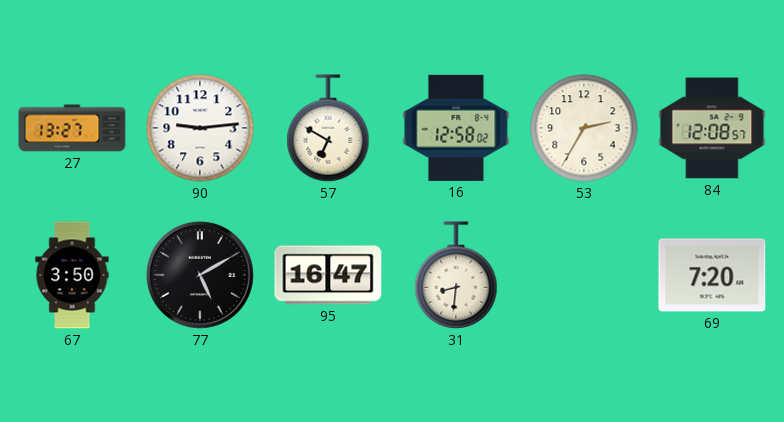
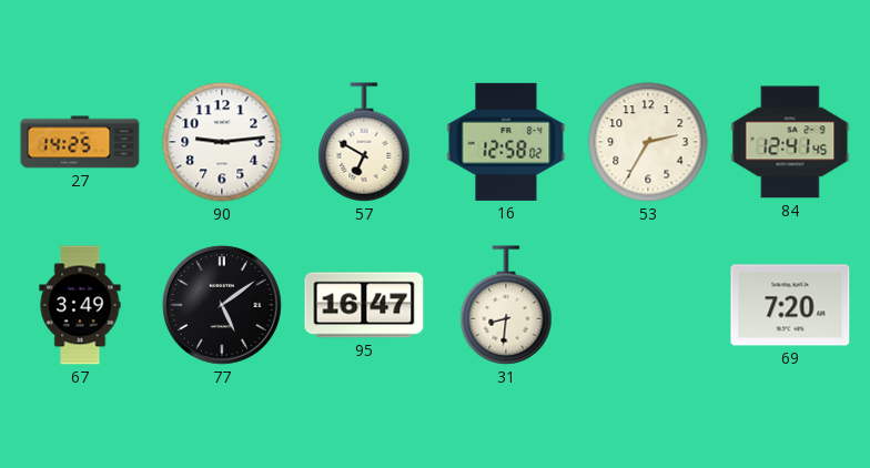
27: 13:27 -> 14:25
84: 12:08 -> 12:41
67: 3:50 -> 3:49
77: 5:10 -> 5:09
